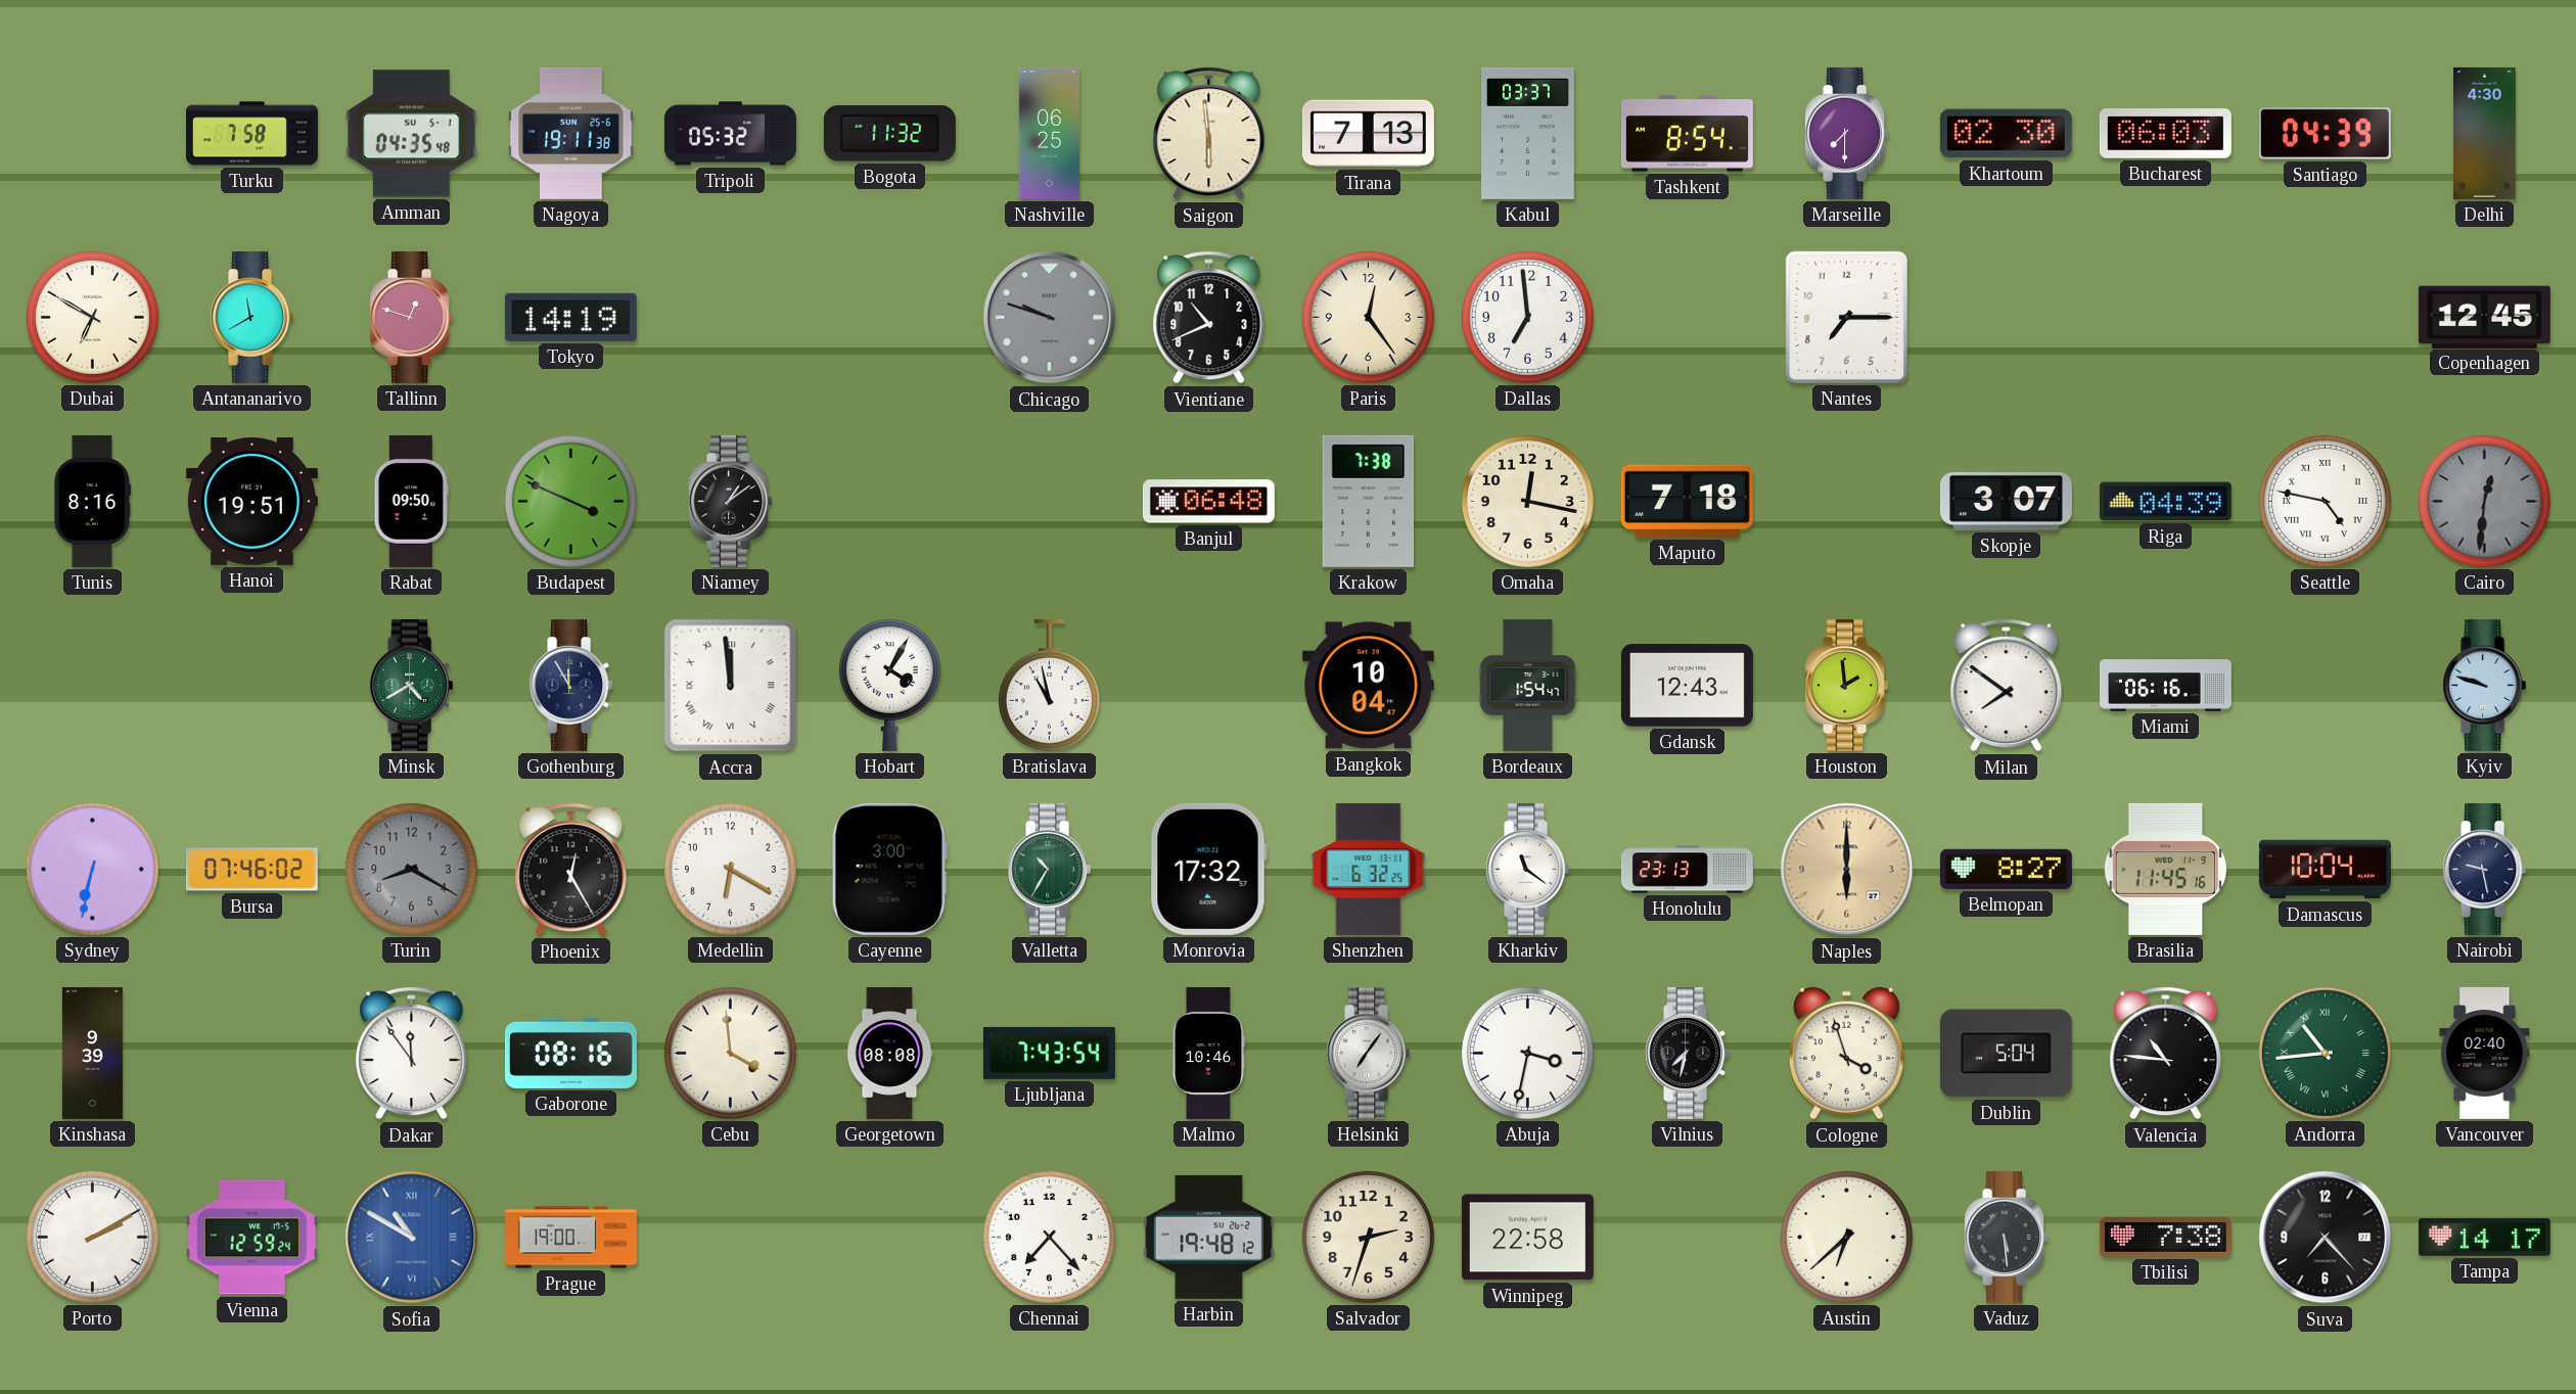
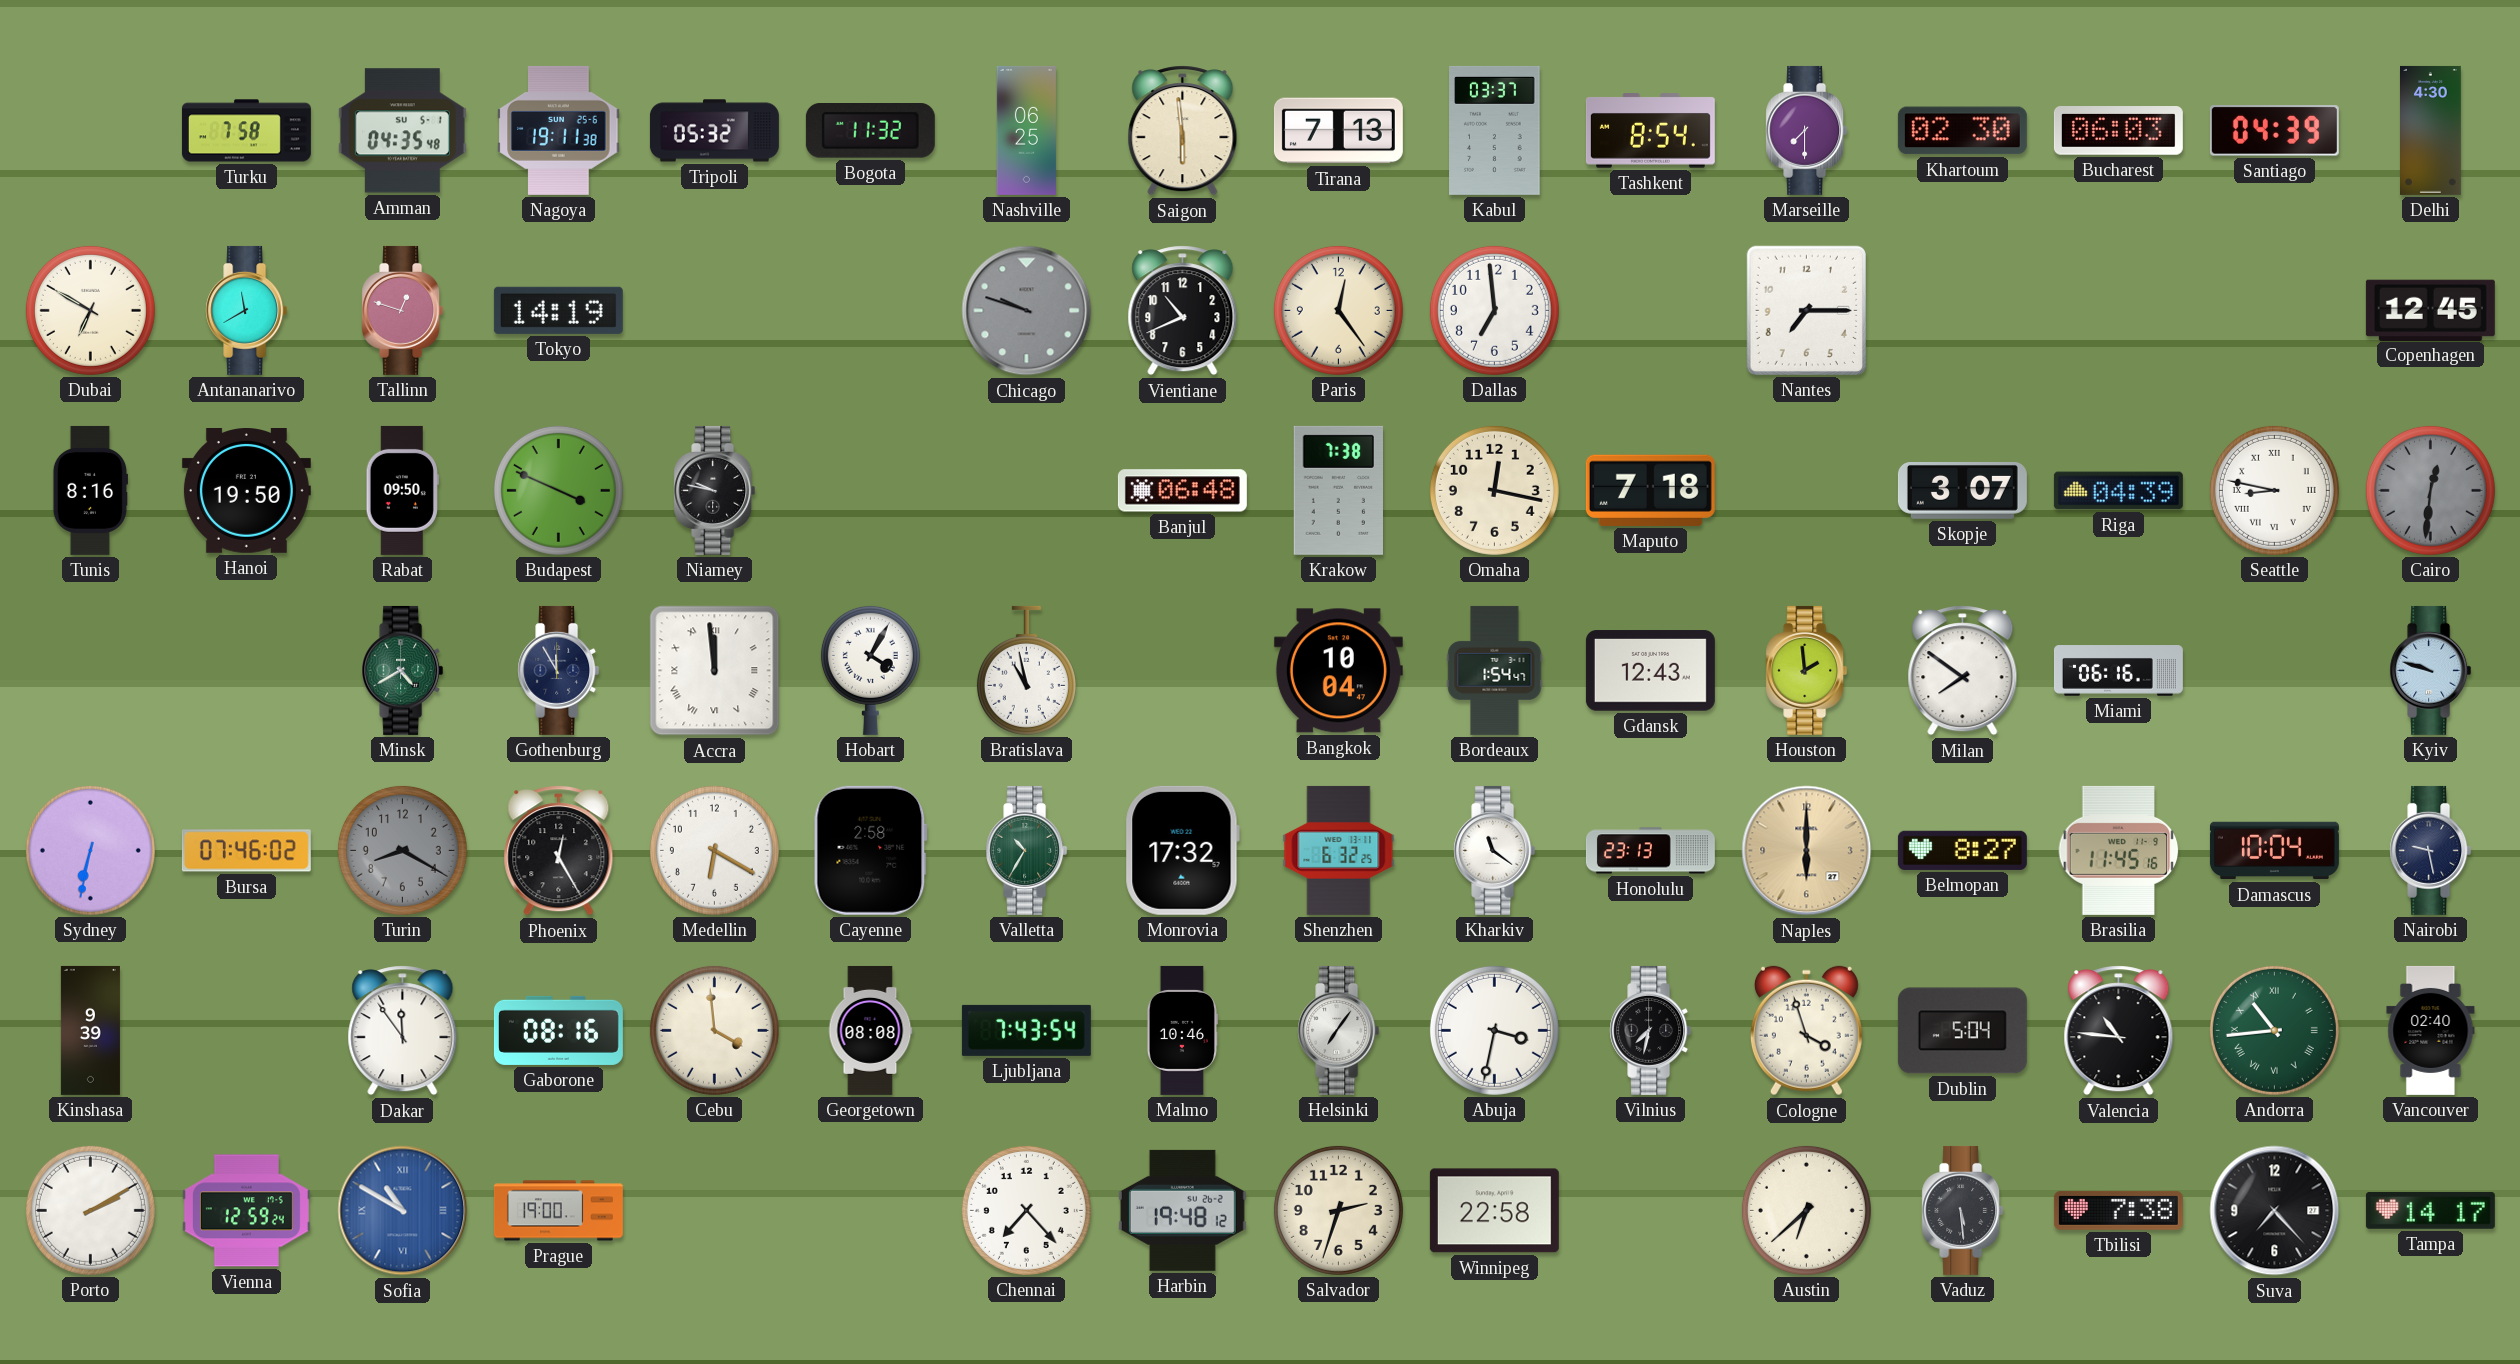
Hanoi: 19:51 -> 19:50
Niamey: 1:09 -> 9:47
Seattle: 4:47 -> 8:47
Cayenne: 3:00 -> 2:58
